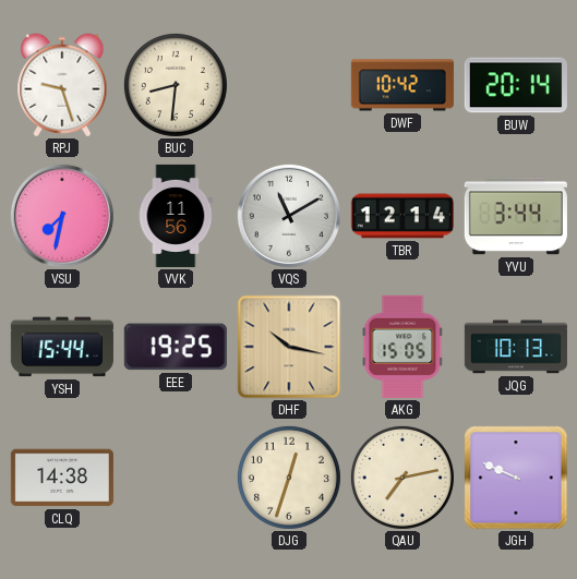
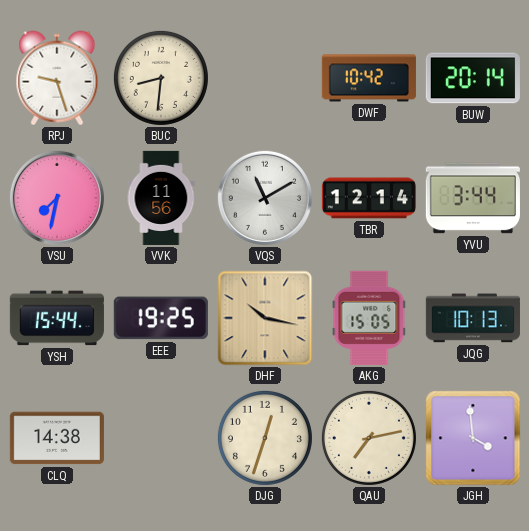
JGH: 9:49 -> 3:59
